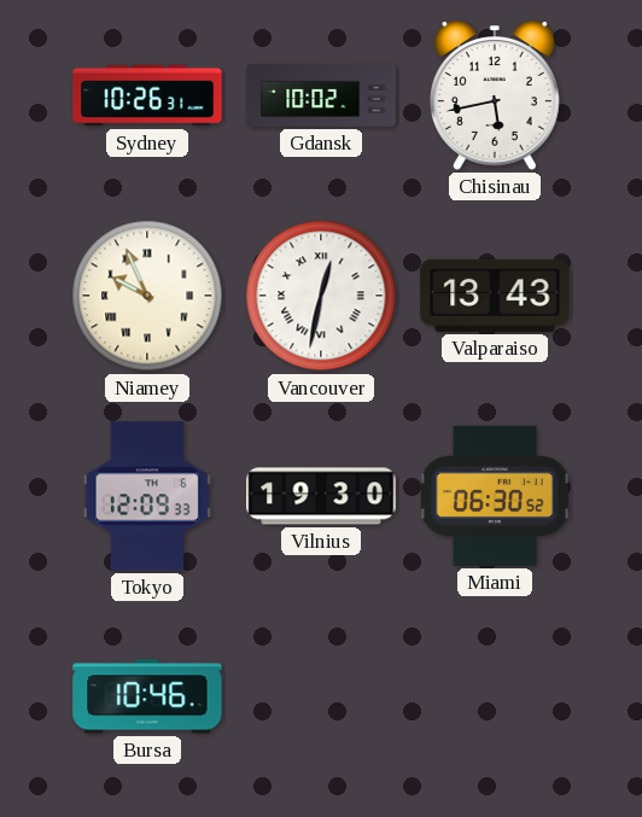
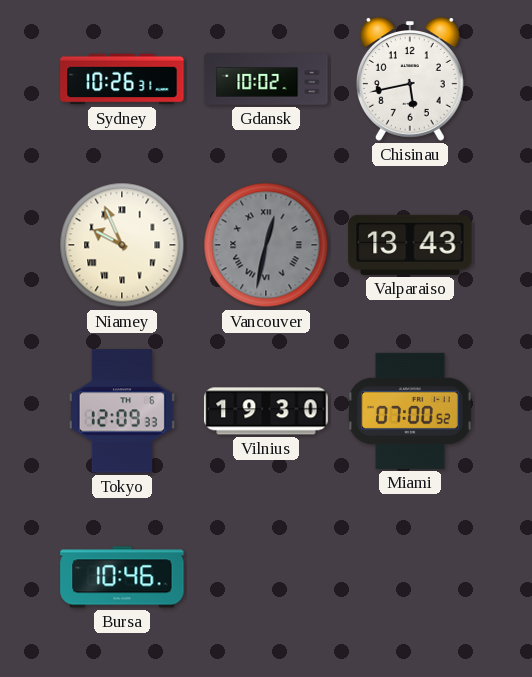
Vancouver dial: white -> grey
Miami: 06:30 -> 07:00
